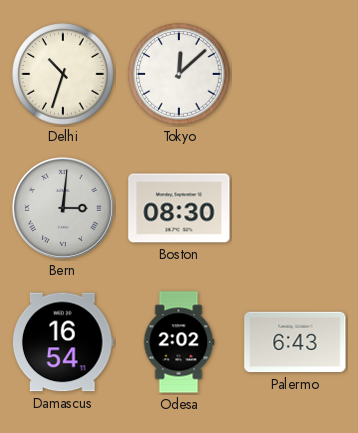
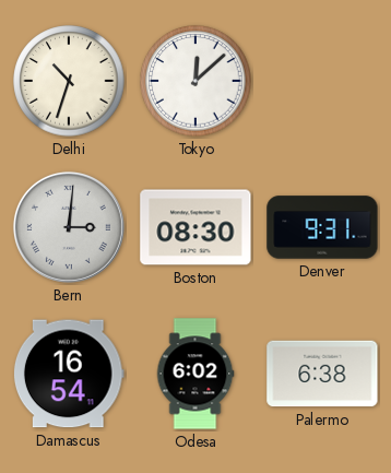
Denver: none -> 9:31
Odesa: 2:02 -> 6:02
Palermo: 6:43 -> 6:38
